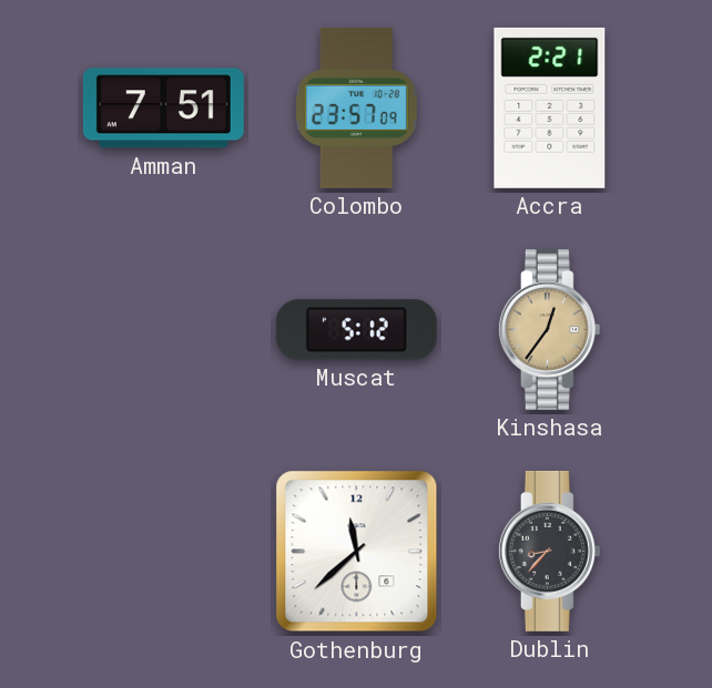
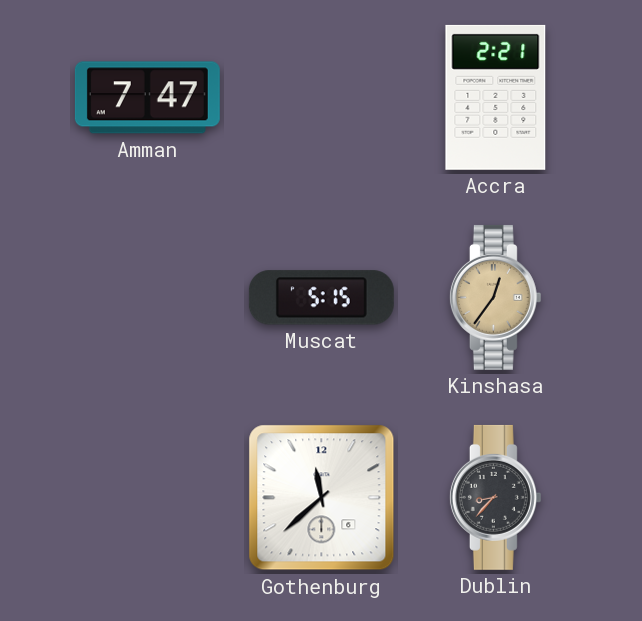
Amman: 7:51 -> 7:47
Colombo: 23:57 -> none
Muscat: 5:12 -> 5:15
